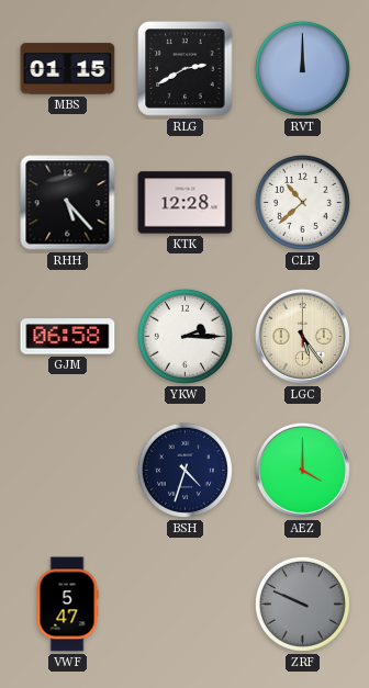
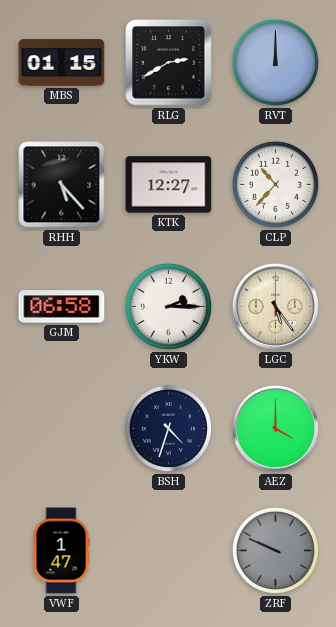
KTK: 12:28 -> 12:27
CLP: 10:38 -> 10:37
VWF: 5:47 -> 1:47
